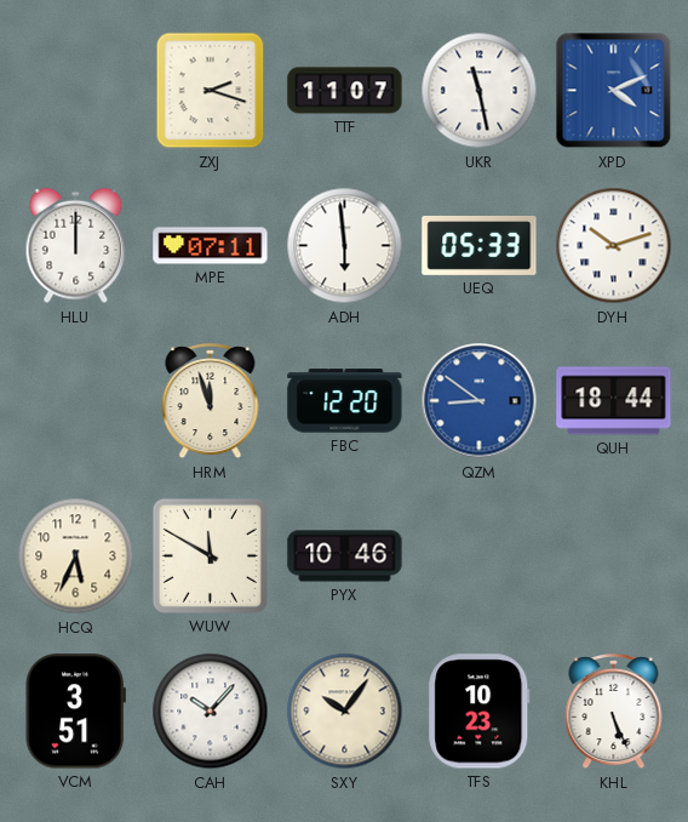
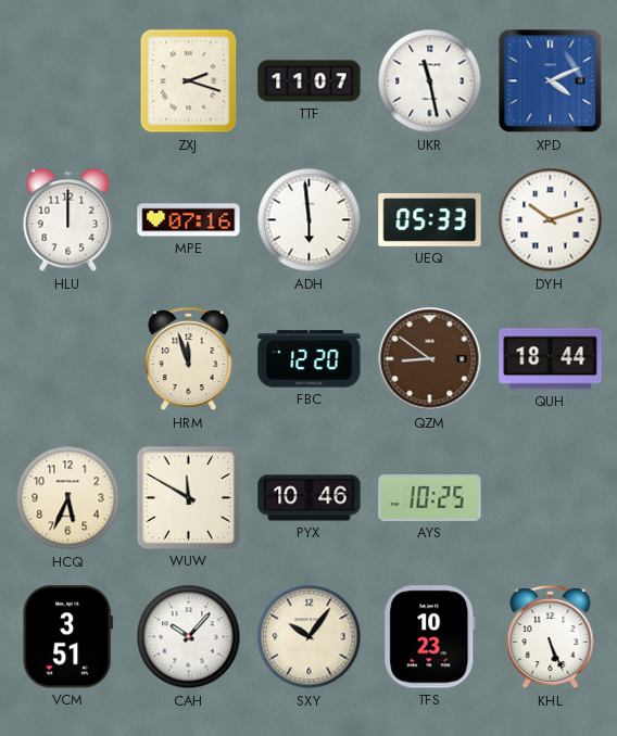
MPE: 07:11 -> 07:16
QZM dial: blue -> brown
AYS: none -> 10:25
